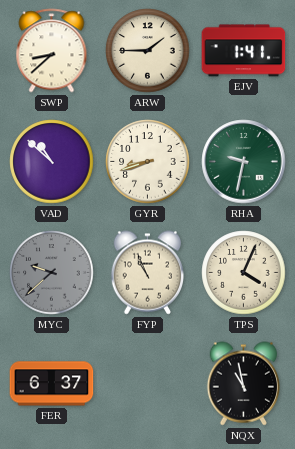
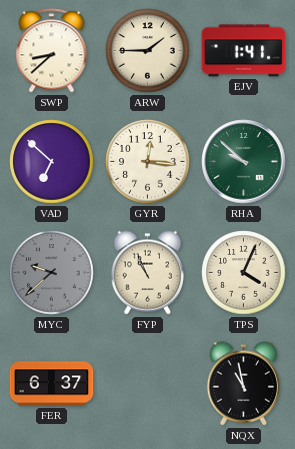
VAD: 10:52 -> 6:52
GYR: 8:42 -> 12:16
RHA: 9:32 -> 9:52
